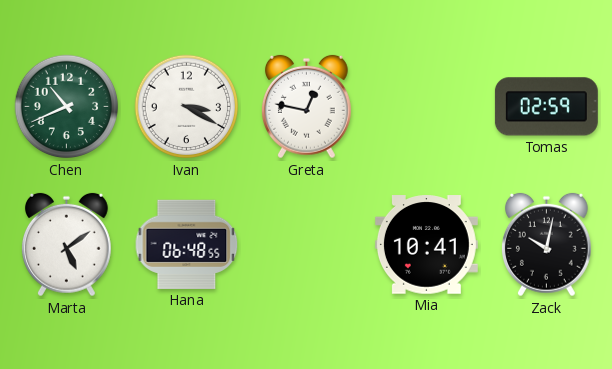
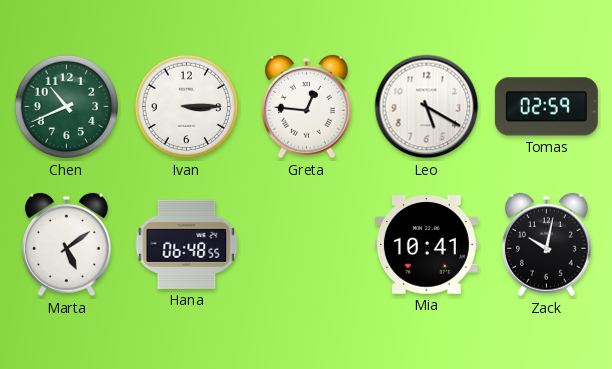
Ivan: 3:20 -> 3:15
Greta: 12:47 -> 12:46
Leo: none -> 5:20
